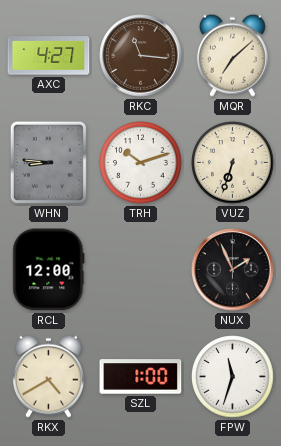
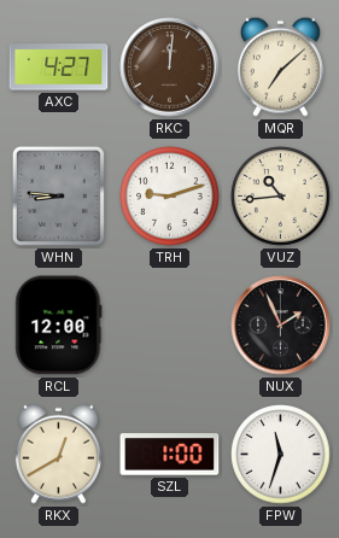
RKC: 11:16 -> 12:01
TRH: 10:12 -> 9:12
VUZ: 6:33 -> 10:44
RKX: 4:40 -> 12:40
